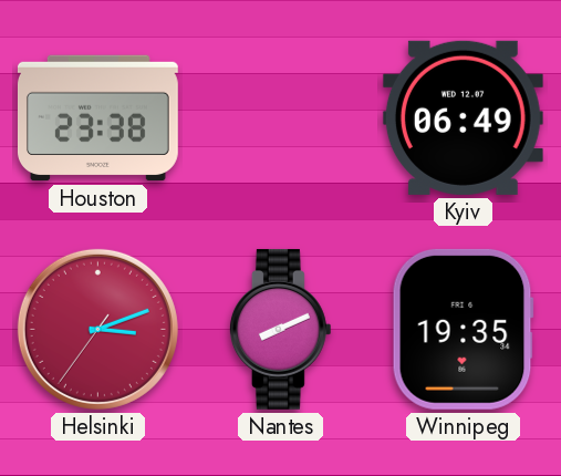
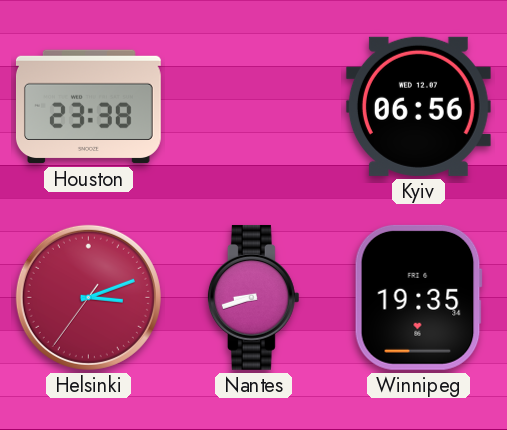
Kyiv: 06:49 -> 06:56
Nantes: 8:11 -> 8:42
